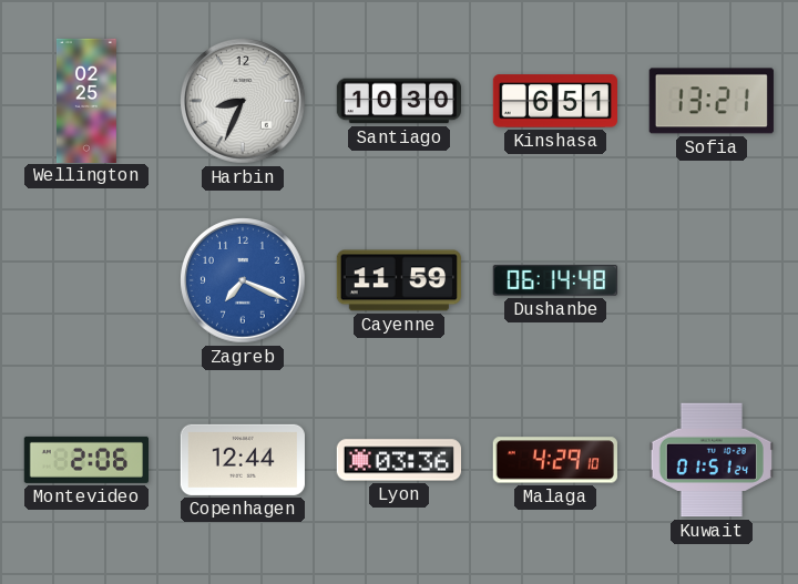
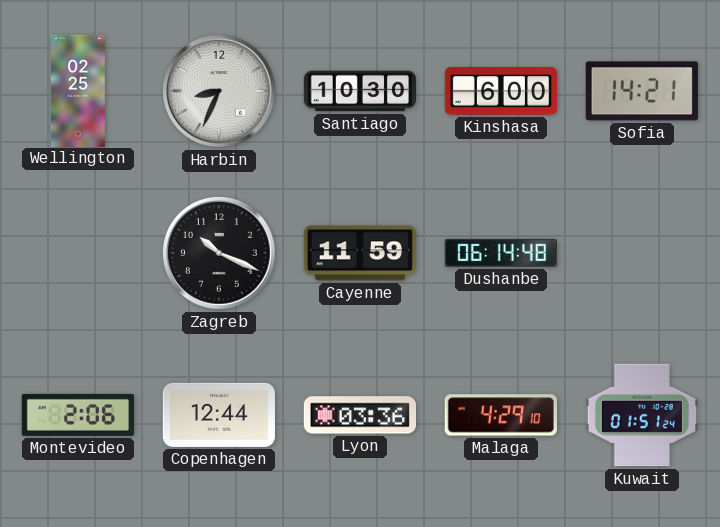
Kinshasa: 6:51 -> 6:00
Sofia: 13:21 -> 14:21
Zagreb: 7:19 -> 10:19
Zagreb dial: blue -> black
